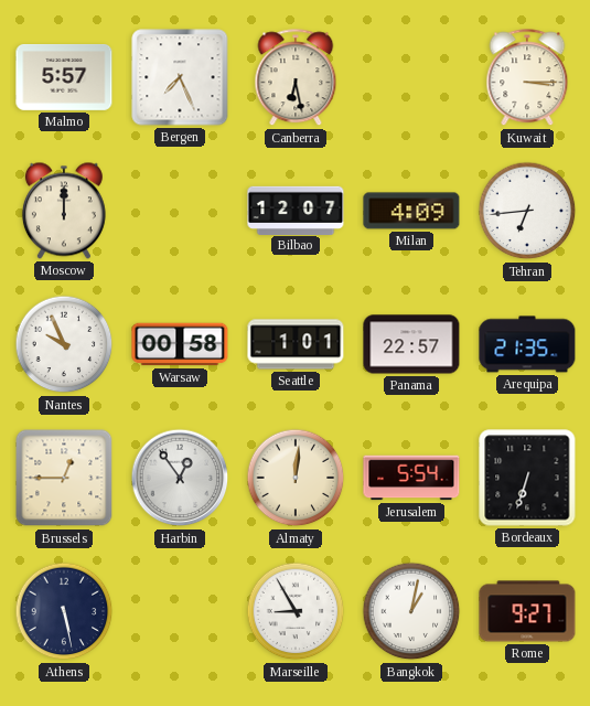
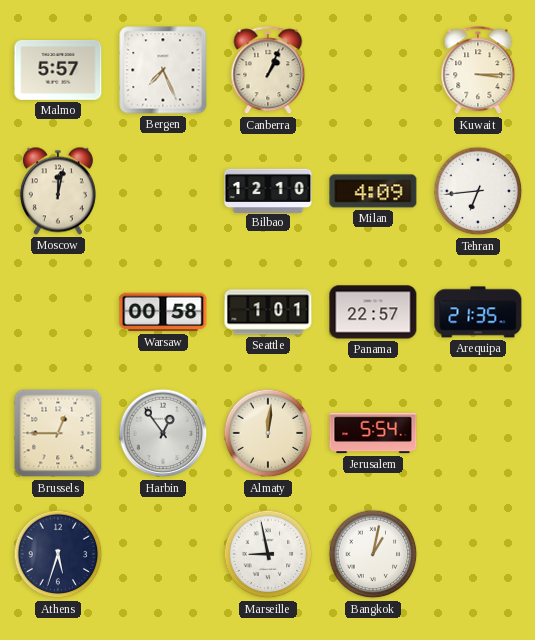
Canberra: 6:28 -> 1:04
Moscow: 12:00 -> 12:02
Bilbao: 12:07 -> 12:10
Nantes: 9:56 -> none
Bordeaux: 6:33 -> none
Athens: 5:28 -> 5:33
Marseille: 8:55 -> 8:58
Rome: 9:27 -> none
